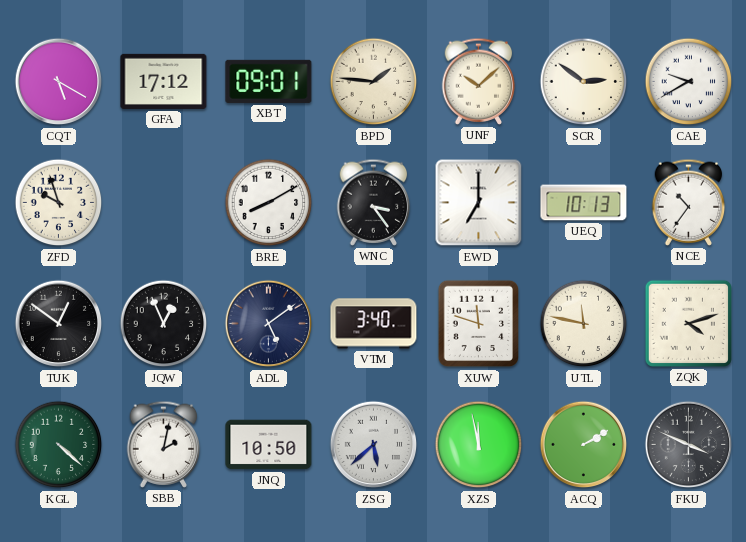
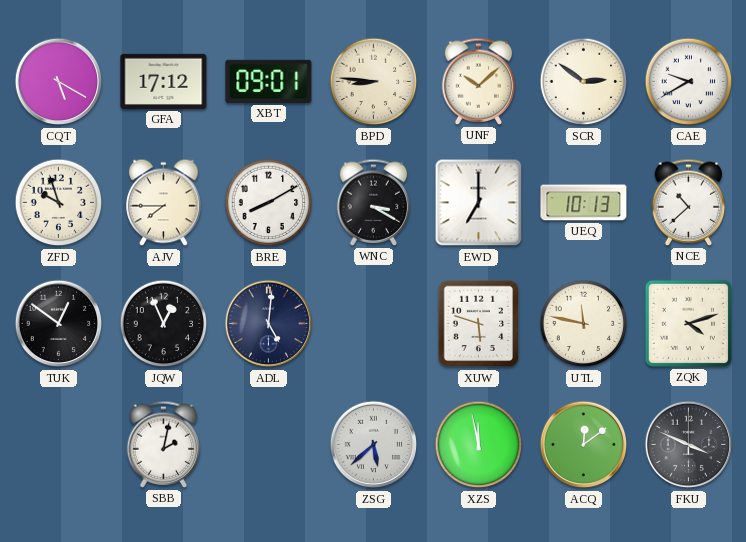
BPD: 1:46 -> 8:46
AJV: none -> 7:45
WNC: 3:24 -> 3:20
NCE: 10:36 -> 10:38
ADL: 5:09 -> 5:01
VTM: 3:40 -> none
XUW: 11:48 -> 5:48
KGL: 4:22 -> none
JNQ: 10:50 -> none
ACQ: 2:10 -> 12:09
